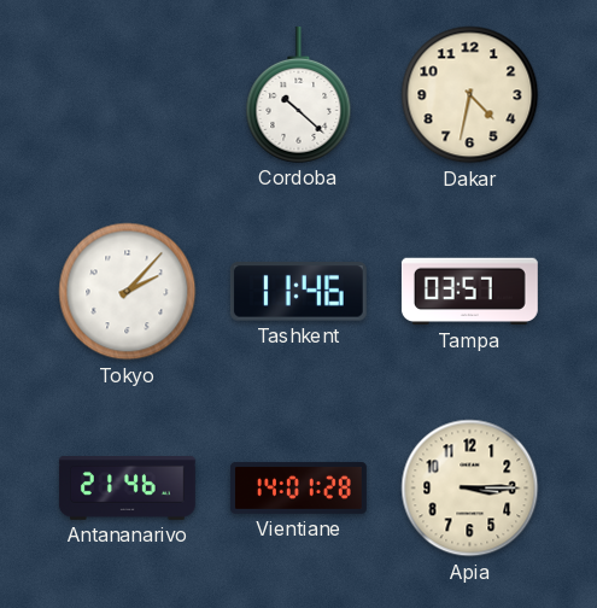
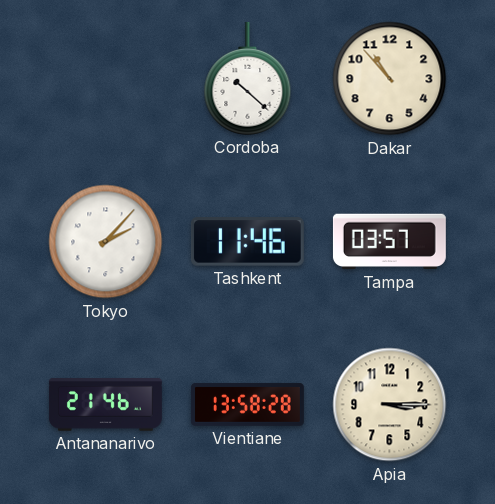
Dakar: 4:32 -> 10:53
Vientiane: 14:01 -> 13:58
